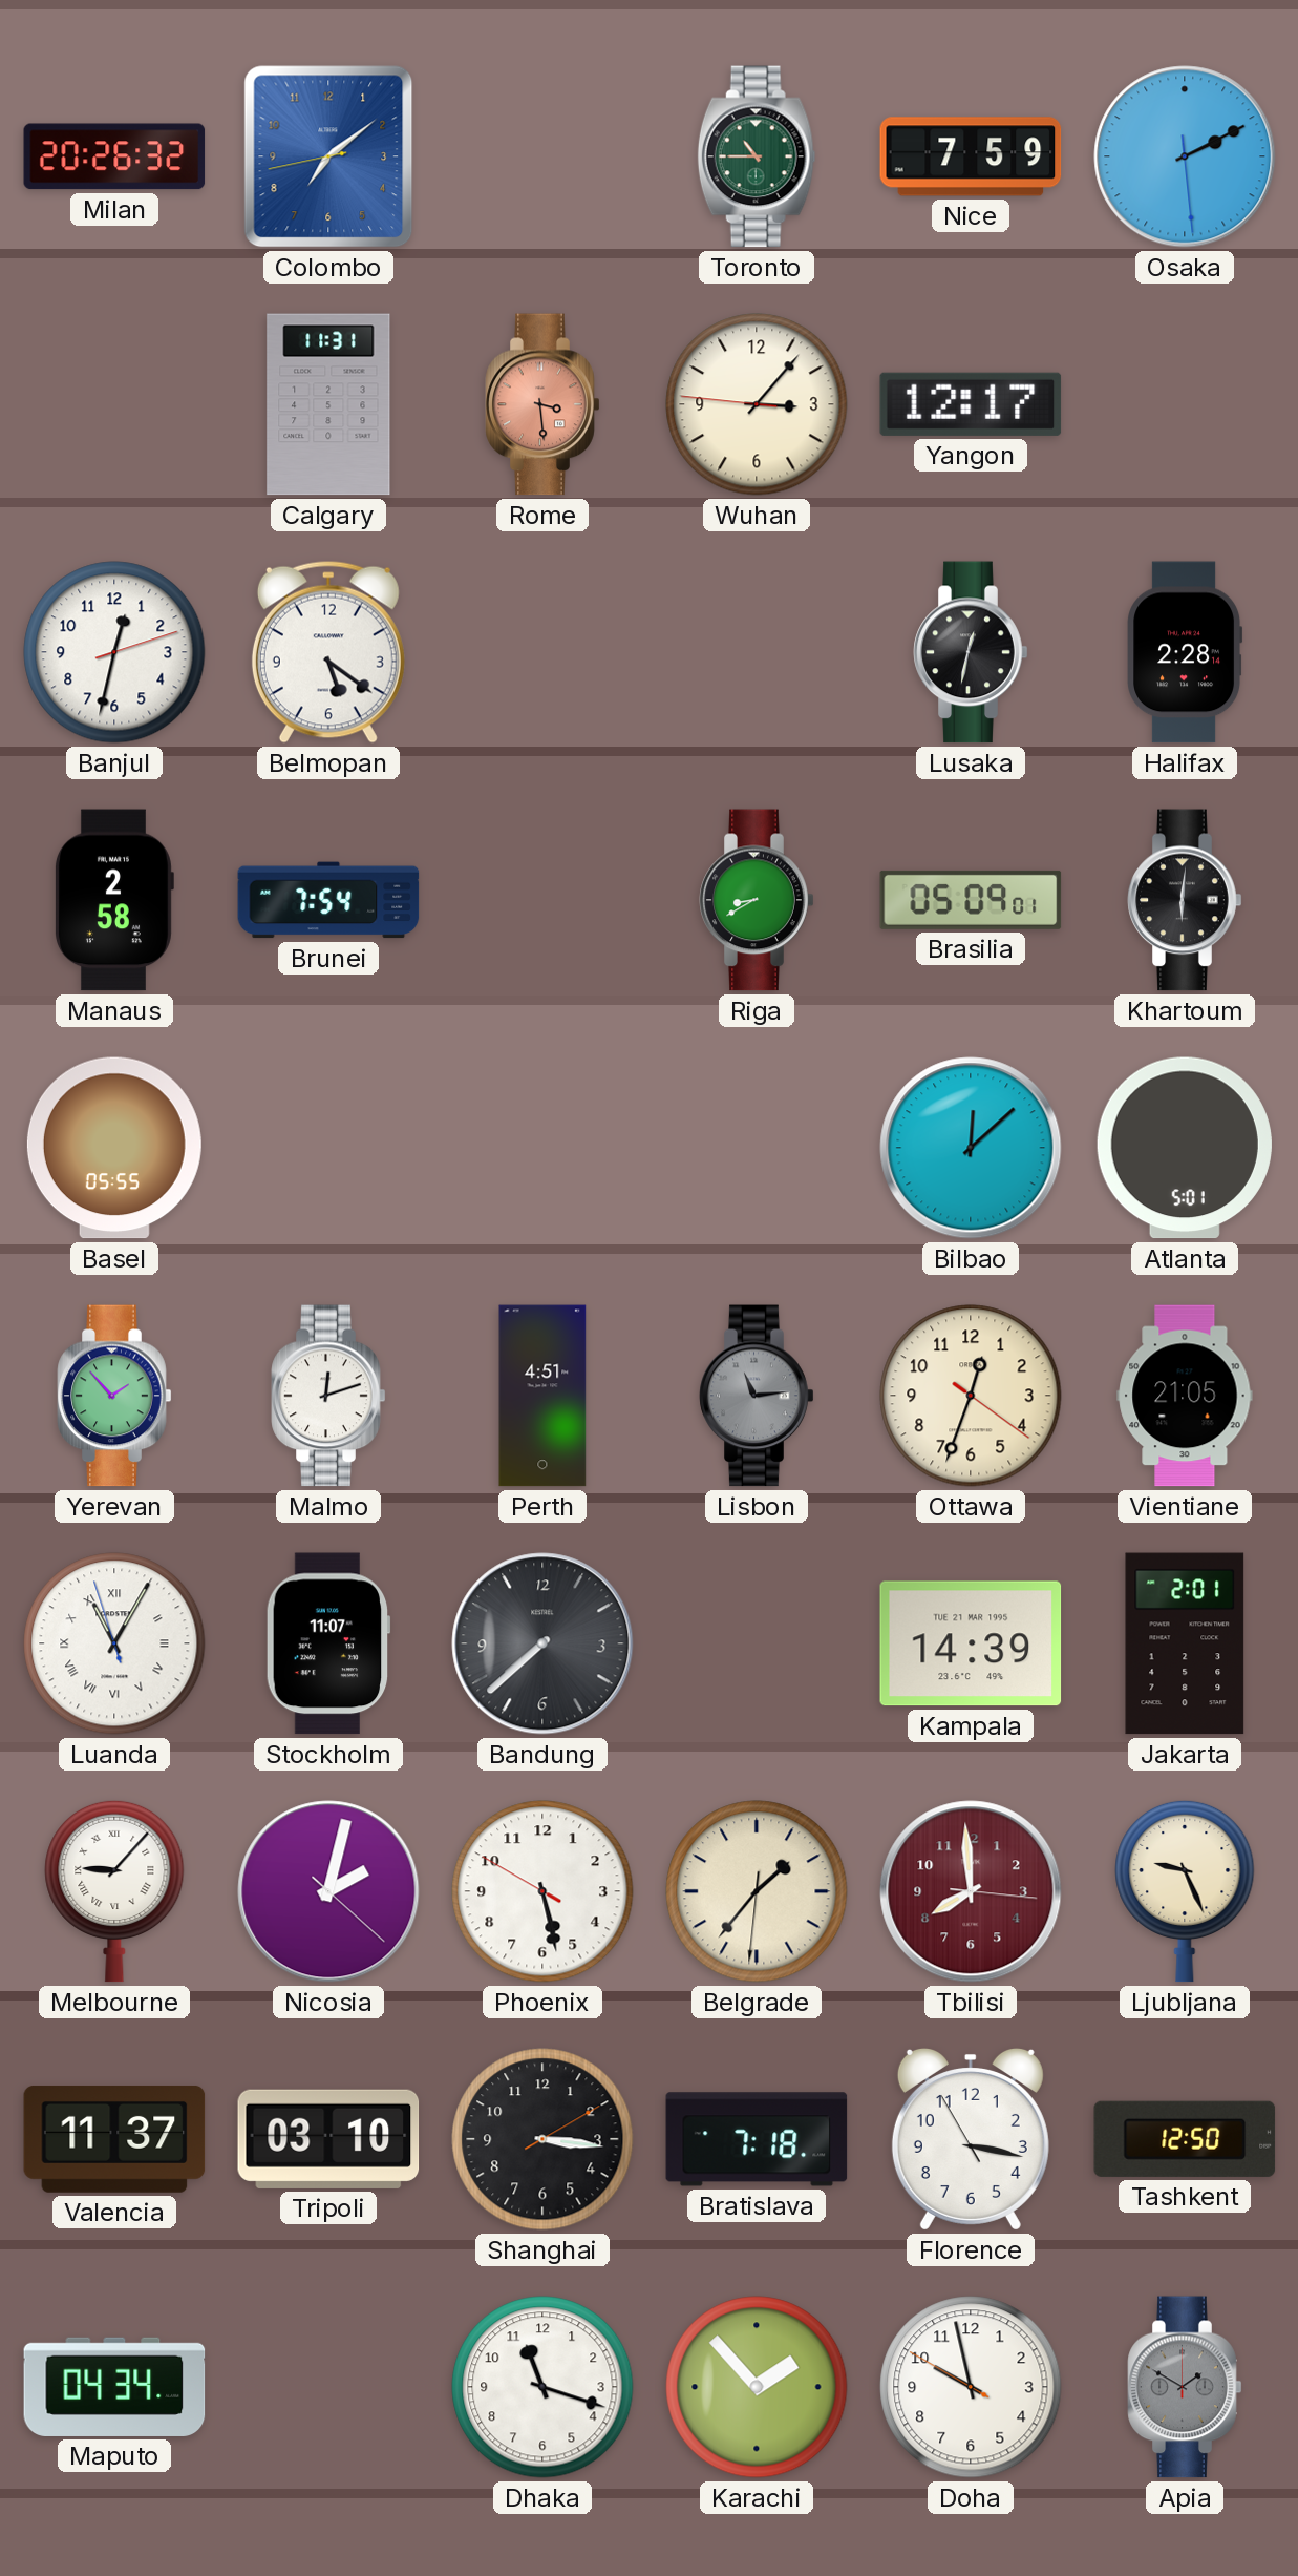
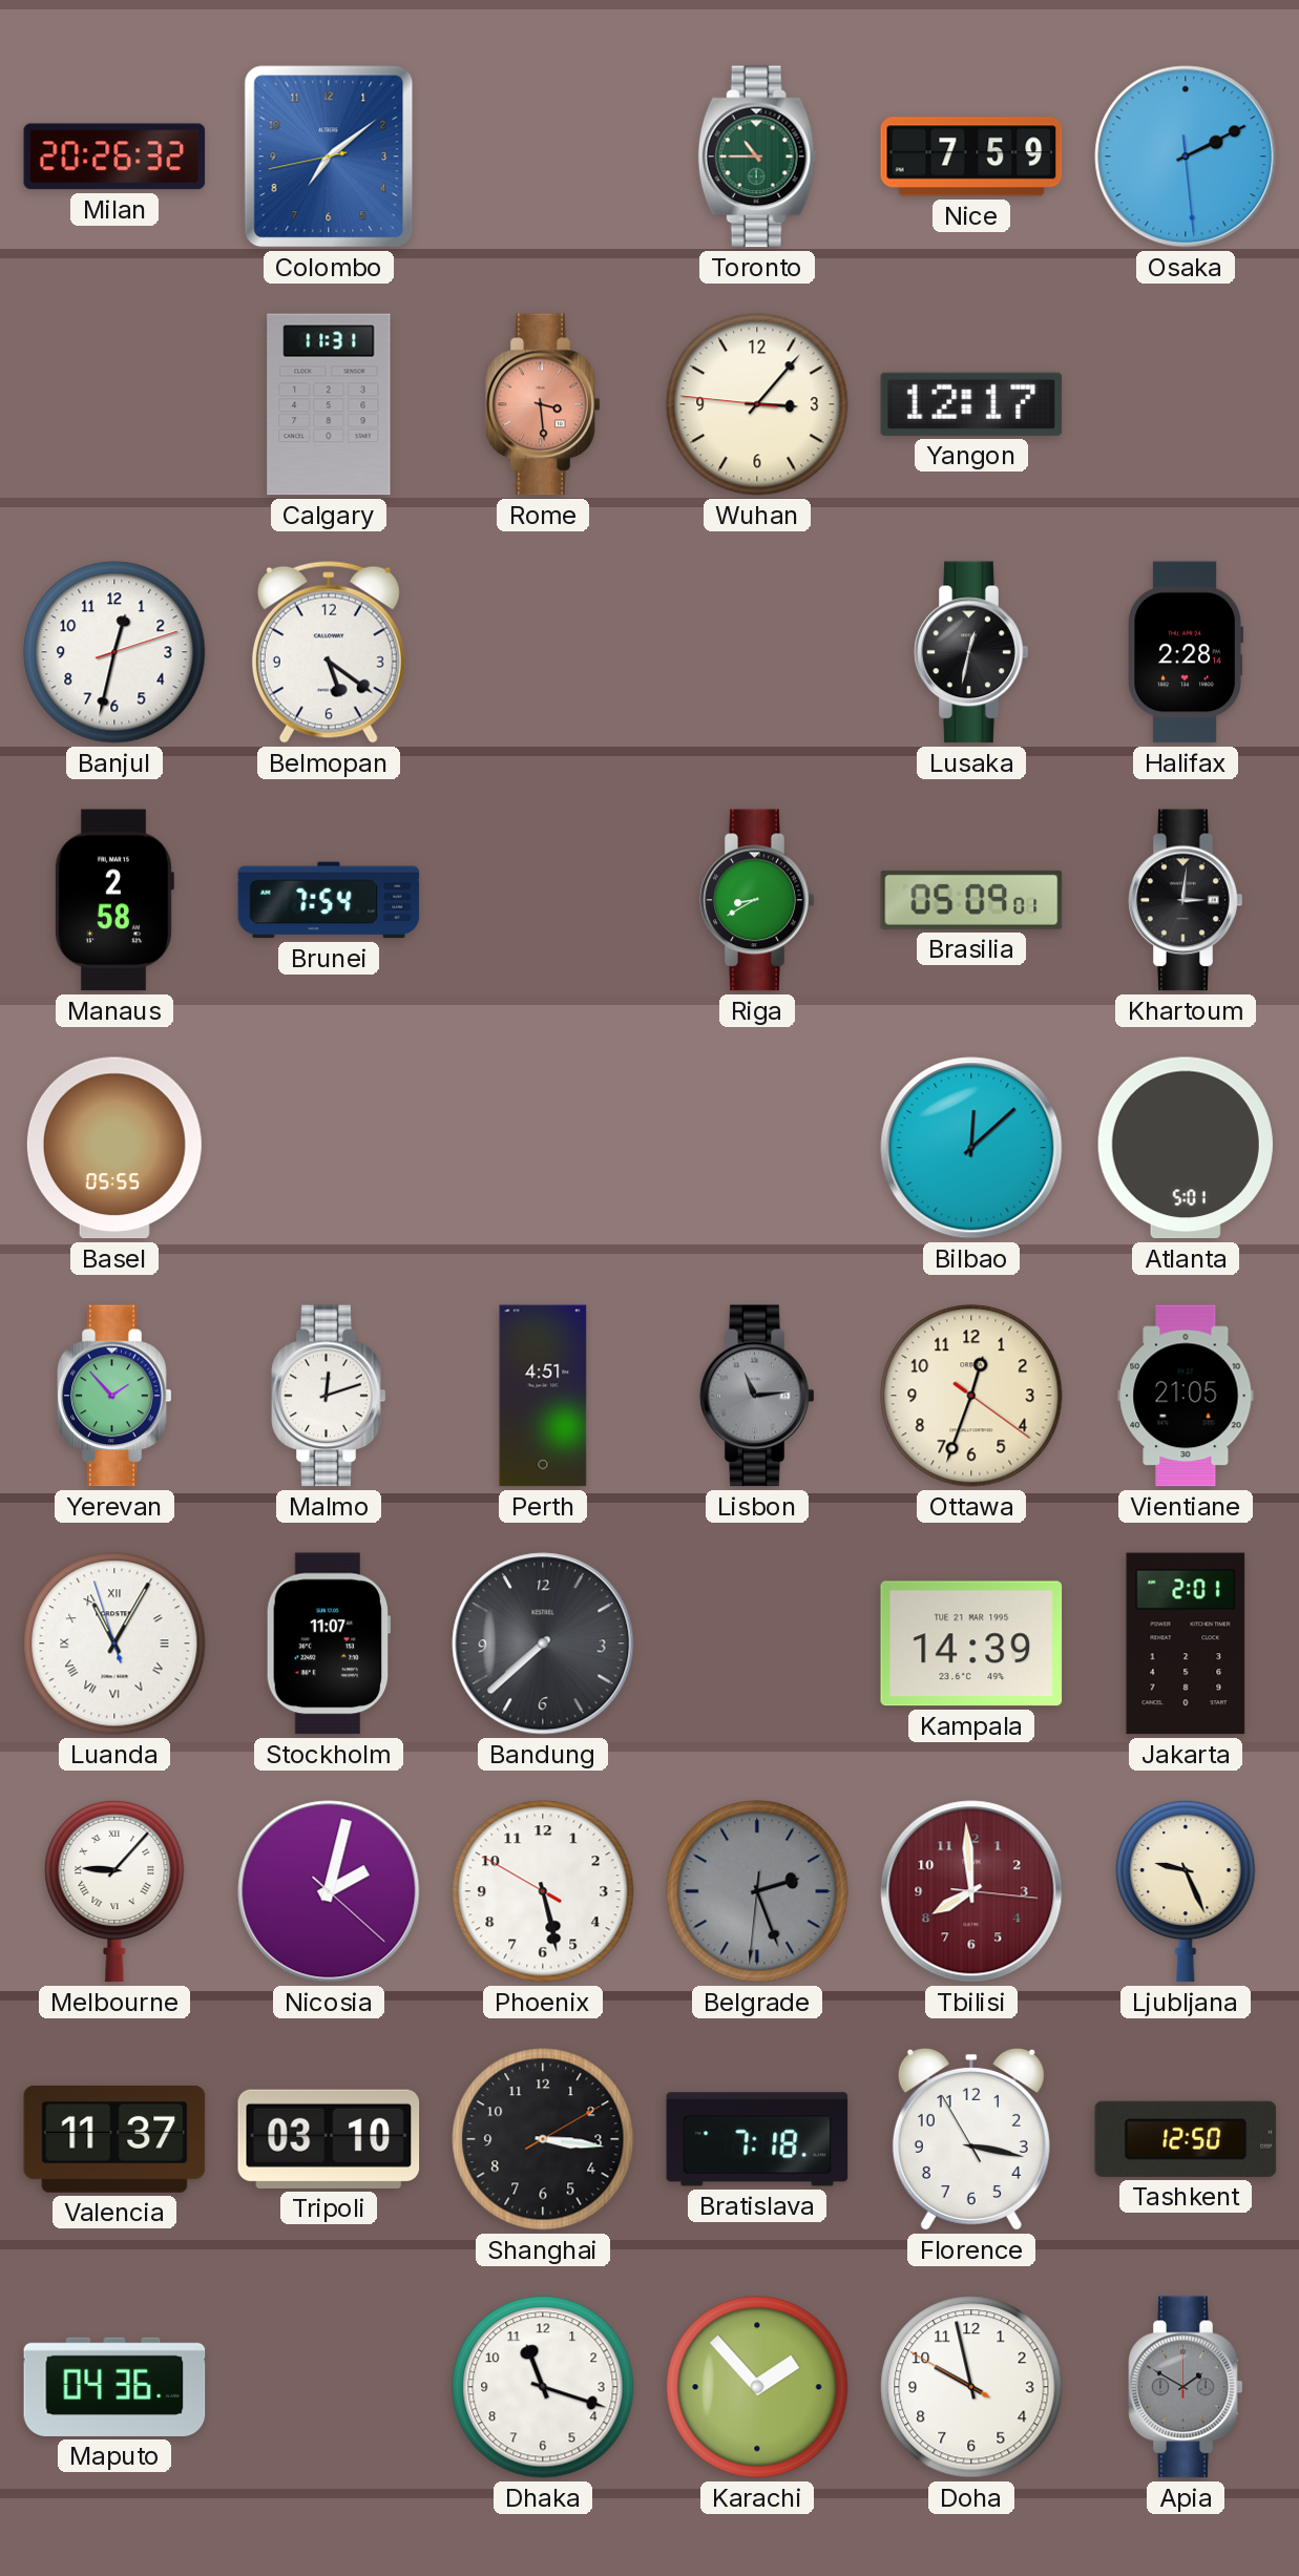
Khartoum: 6:01 -> 3:01
Belgrade: 1:36 -> 2:26
Belgrade dial: cream -> grey
Maputo: 04:34 -> 04:36
